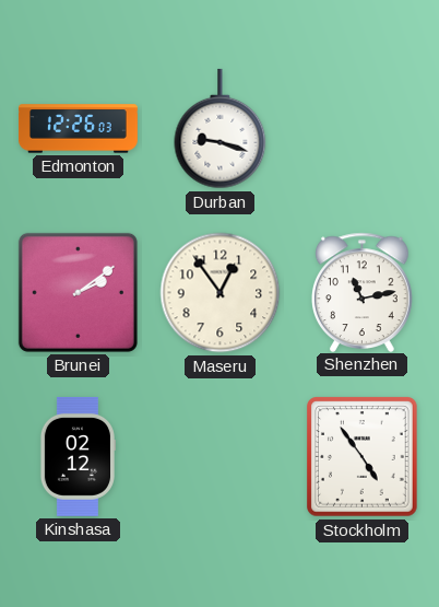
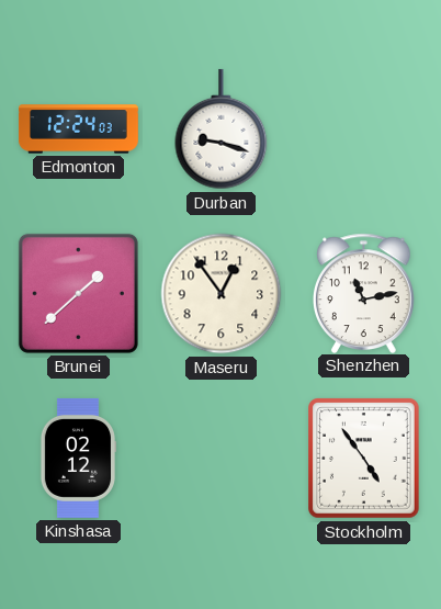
Edmonton: 12:26 -> 12:24
Brunei: 2:09 -> 1:38
